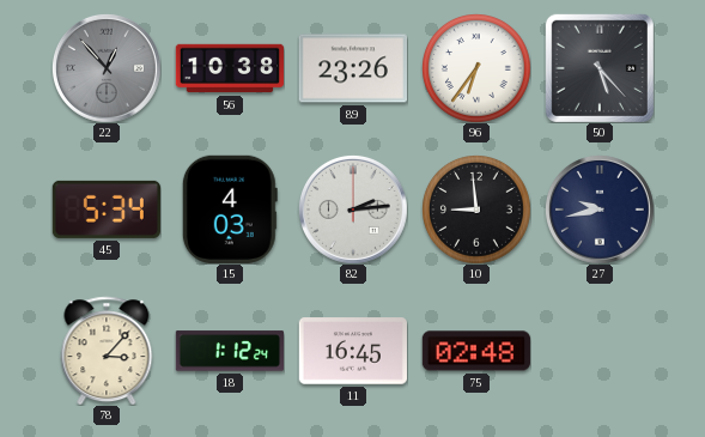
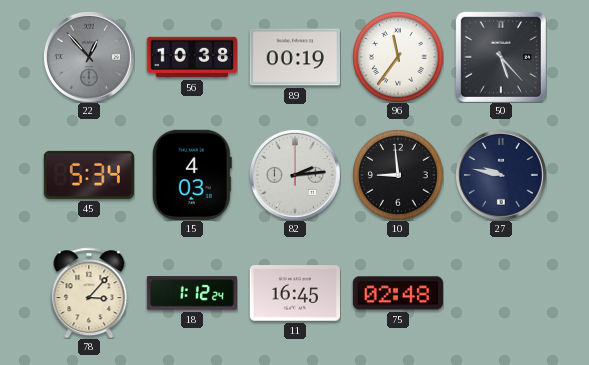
89: 23:26 -> 00:19
96: 6:36 -> 11:36
27: 9:43 -> 9:47
